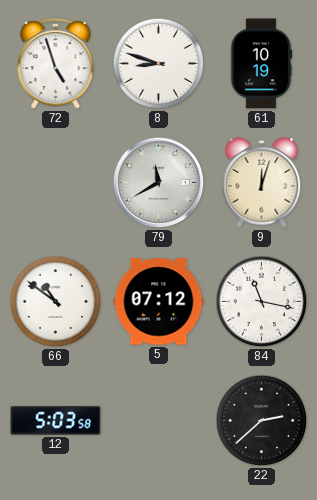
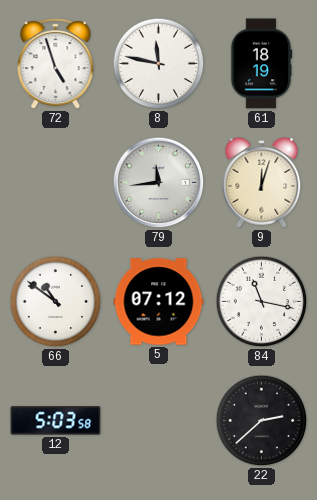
8: 8:48 -> 11:47
61: 10:19 -> 18:19
79: 11:40 -> 11:44
